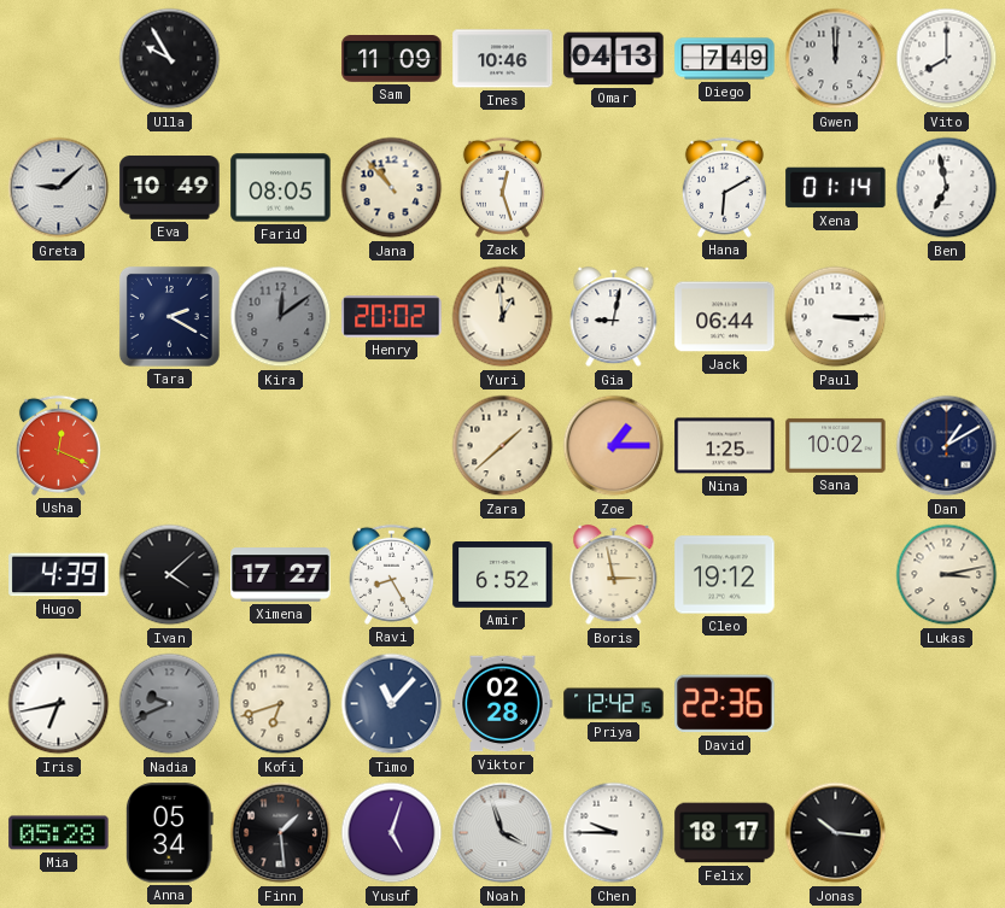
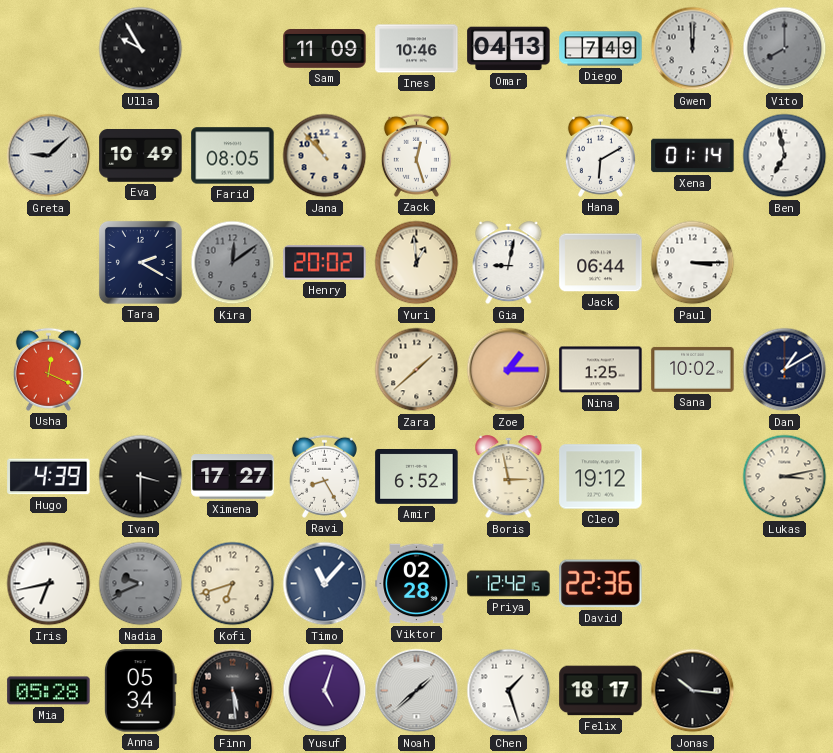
Vito dial: white -> grey
Ivan: 4:08 -> 3:30
Finn: 1:29 -> 5:29
Noah: 3:57 -> 1:38
Chen: 9:45 -> 1:27
